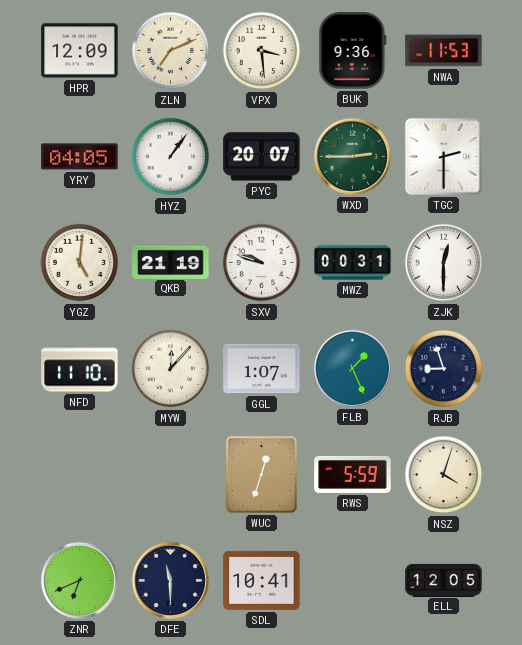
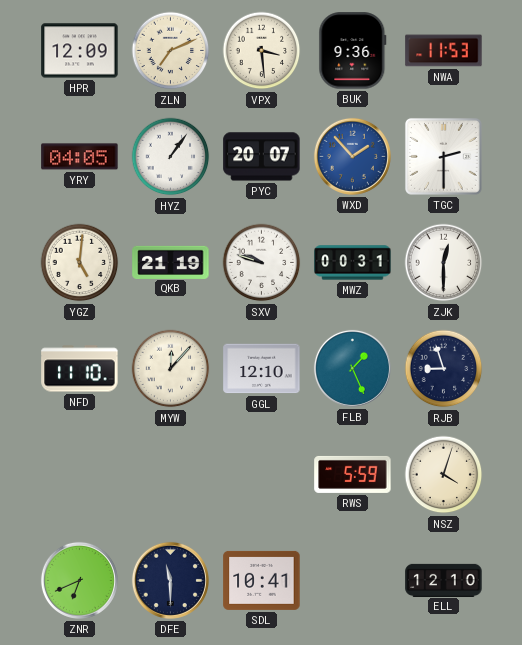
WXD: 2:45 -> 1:53
WXD dial: green -> blue
GGL: 1:07 -> 12:10
WUC: 12:33 -> none
ELL: 12:05 -> 12:10
